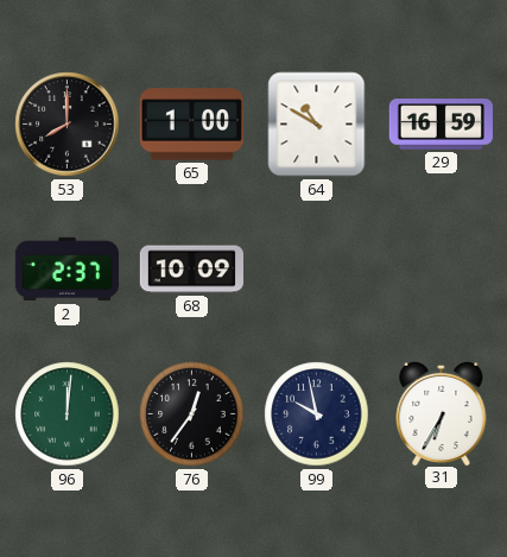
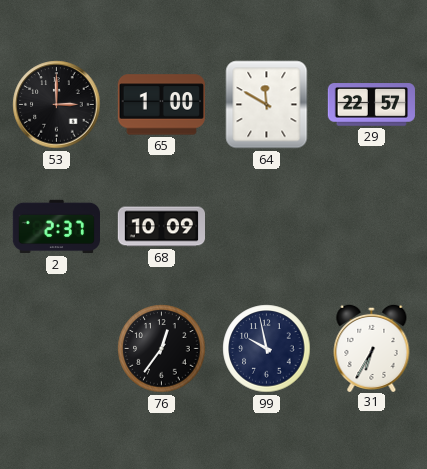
53: 8:00 -> 3:00
64: 10:50 -> 11:50
29: 16:59 -> 22:57
96: 12:01 -> none
